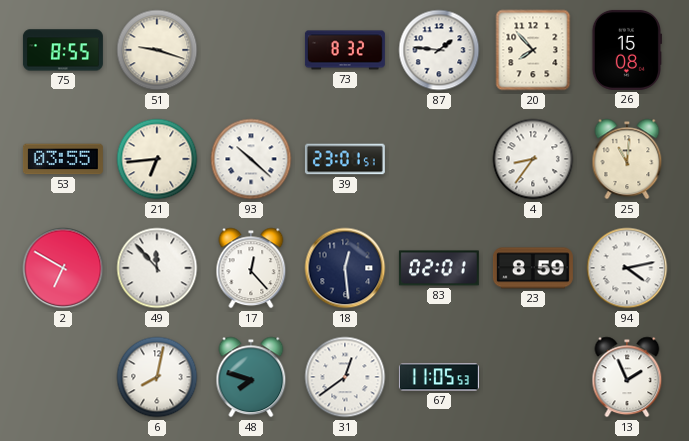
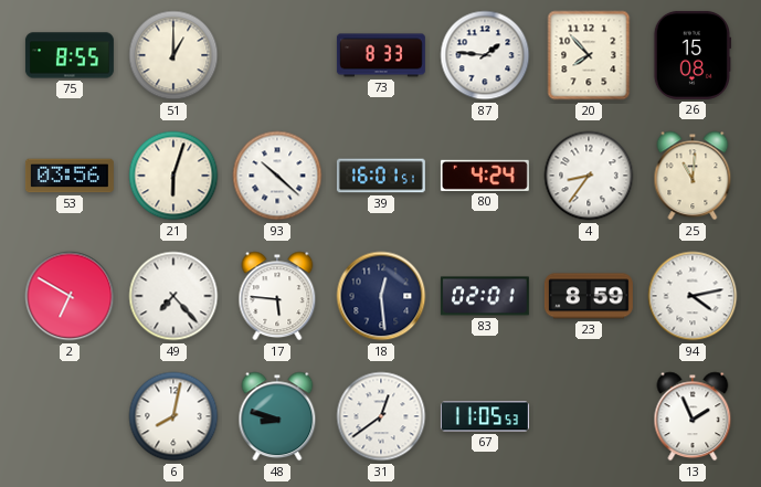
51: 9:18 -> 1:00
73: 8:32 -> 8:33
53: 03:55 -> 03:56
21: 6:44 -> 6:03
39: 23:01 -> 16:01
80: none -> 4:24
49: 11:53 -> 7:23
17: 12:23 -> 5:46
48: 7:48 -> 8:48
